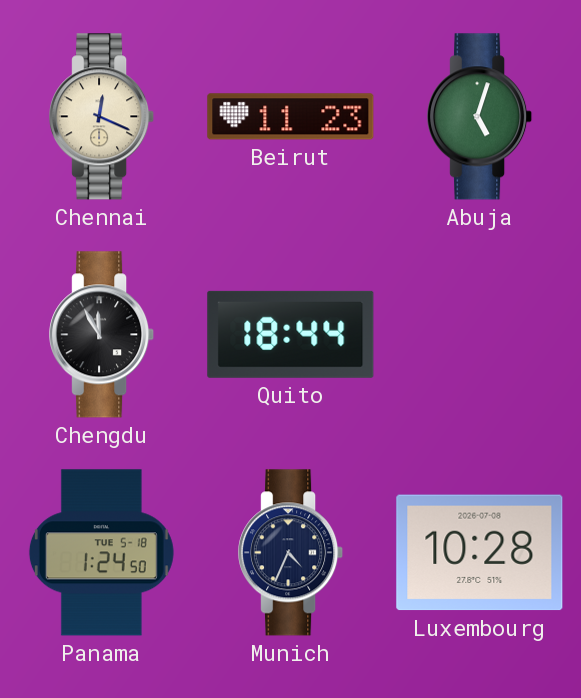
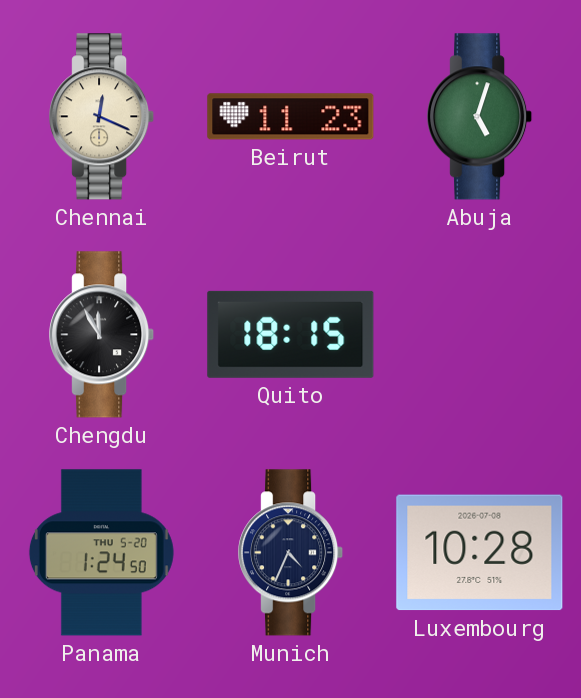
Quito: 18:44 -> 18:15
Panama date: TUE 5-18 -> THU 5-20
